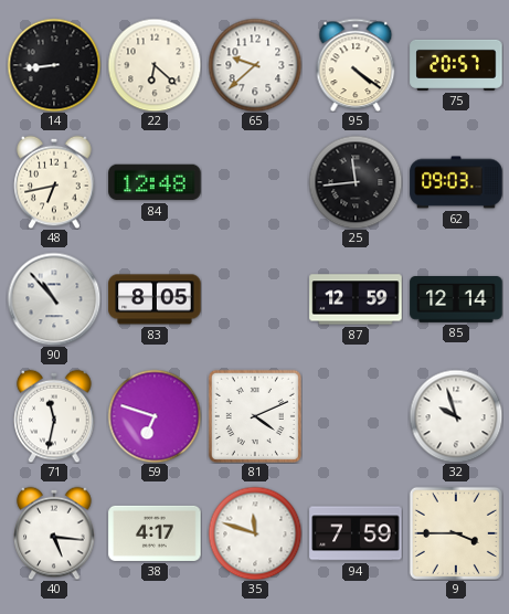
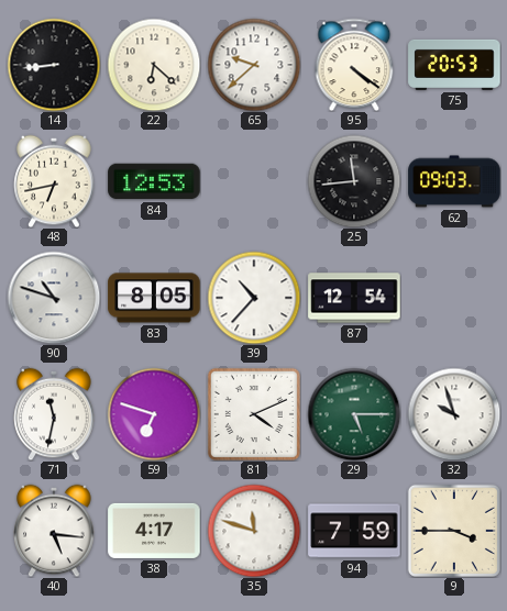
75: 20:57 -> 20:53
84: 12:48 -> 12:53
90: 10:53 -> 10:48
39: none -> 10:37
87: 12:59 -> 12:54
85: 12:14 -> none
29: none -> 5:15
